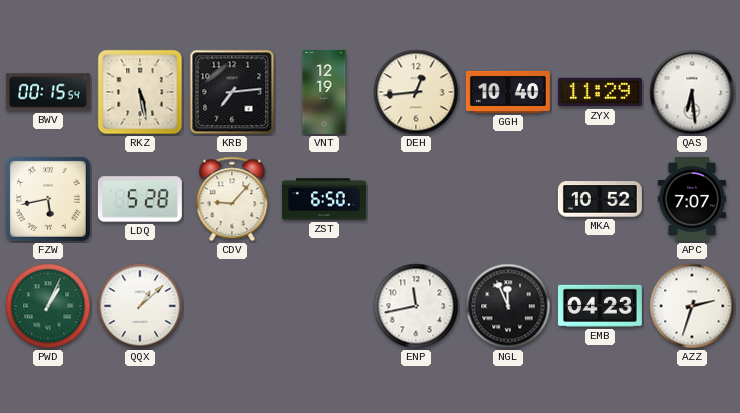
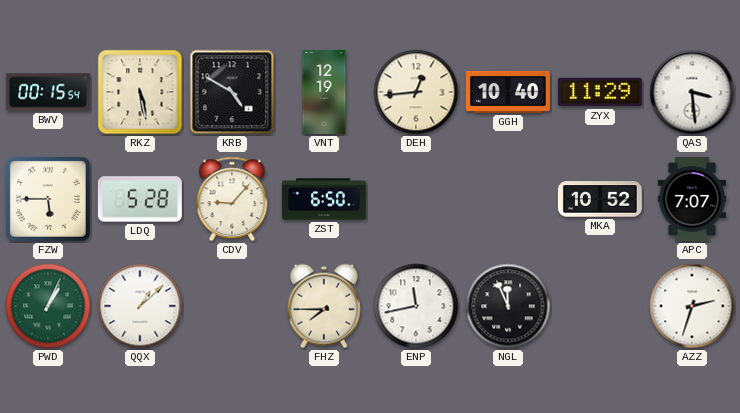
KRB: 7:14 -> 4:50
QAS: 6:29 -> 3:29
FZW: 5:43 -> 5:45
FHZ: none -> 7:45
EMB: 04:23 -> none
